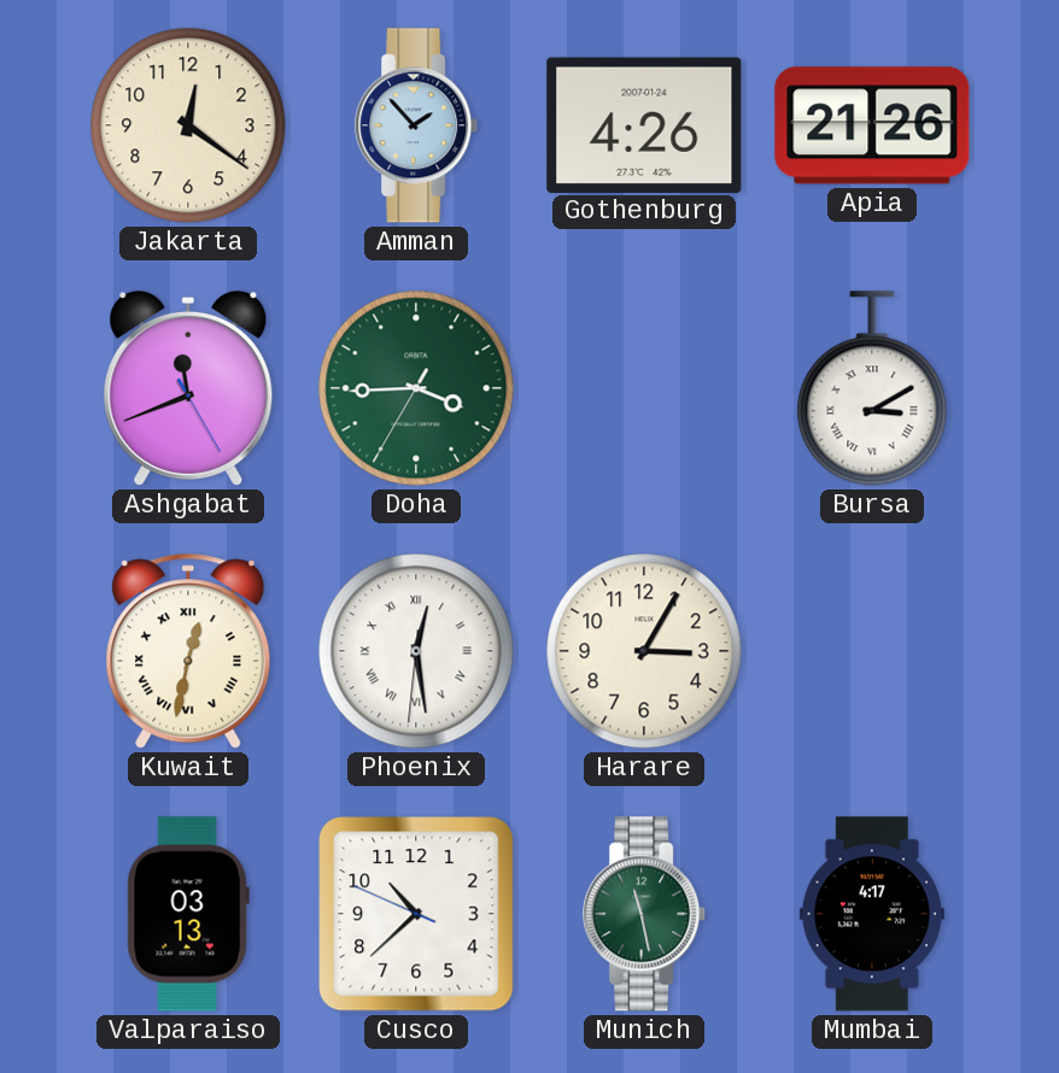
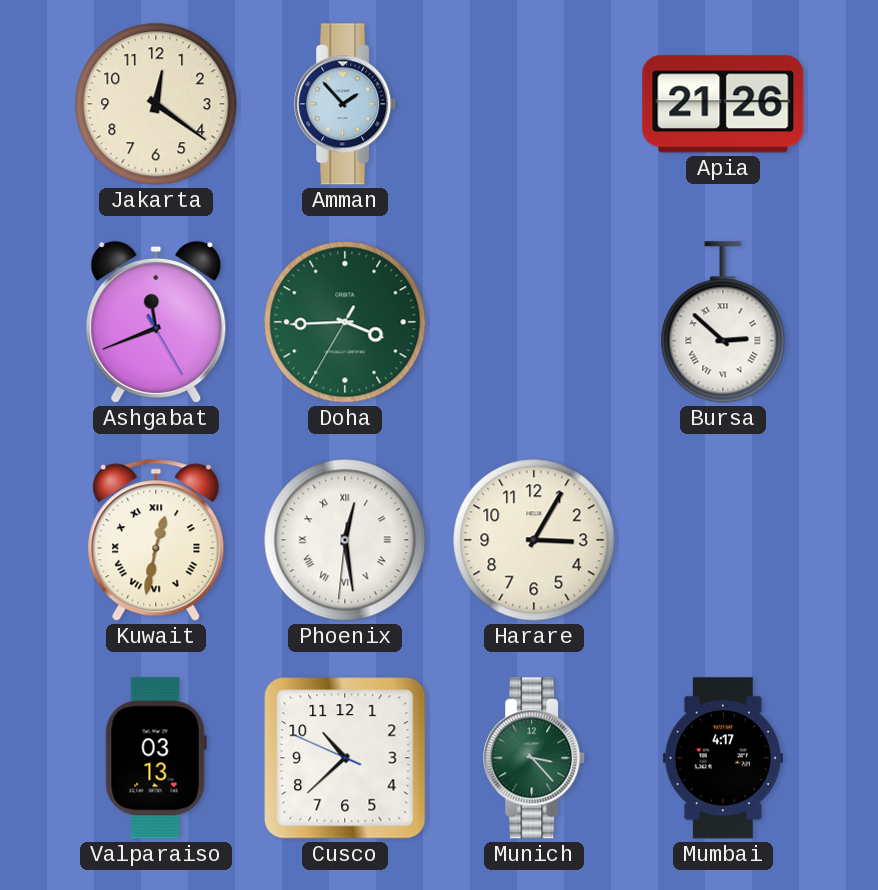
Gothenburg: 4:26 -> none
Bursa: 3:10 -> 2:52
Munich: 11:28 -> 3:23
